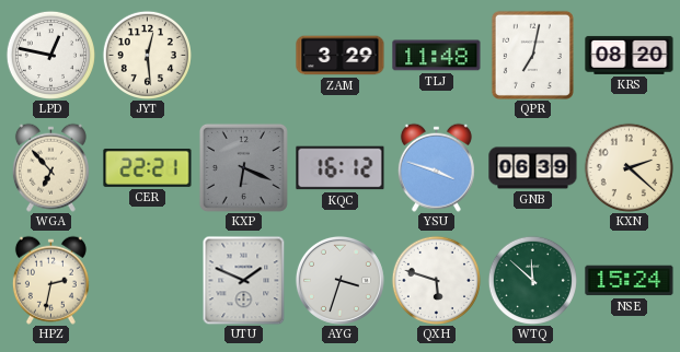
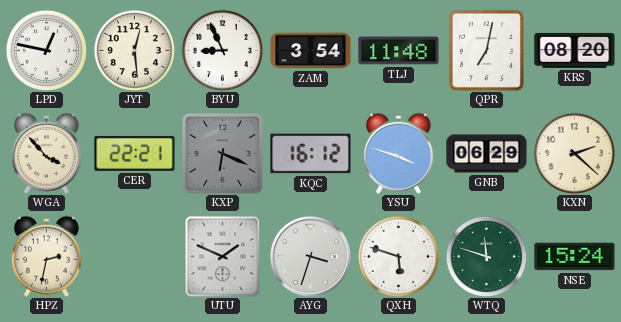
BYU: none -> 8:56
ZAM: 3:29 -> 3:54
WGA: 6:53 -> 3:53
GNB: 06:39 -> 06:29
WTQ: 11:52 -> 11:48
